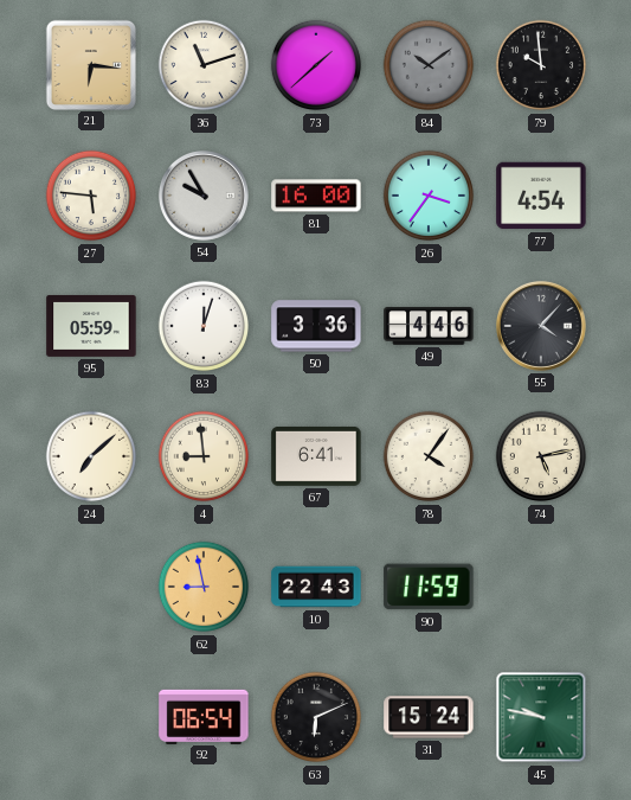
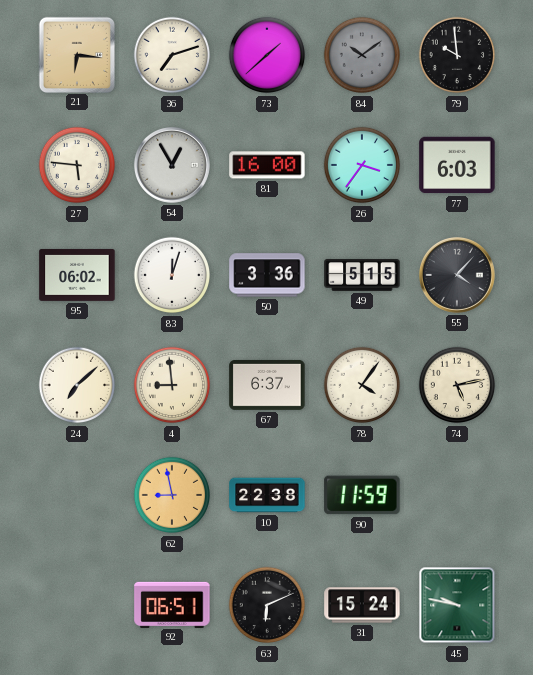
36: 11:12 -> 7:12
54: 9:55 -> 12:55
77: 4:54 -> 6:03
95: 05:59 -> 06:02
49: 4:46 -> 5:15
67: 6:41 -> 6:37
10: 22:43 -> 22:38
92: 06:54 -> 06:51
